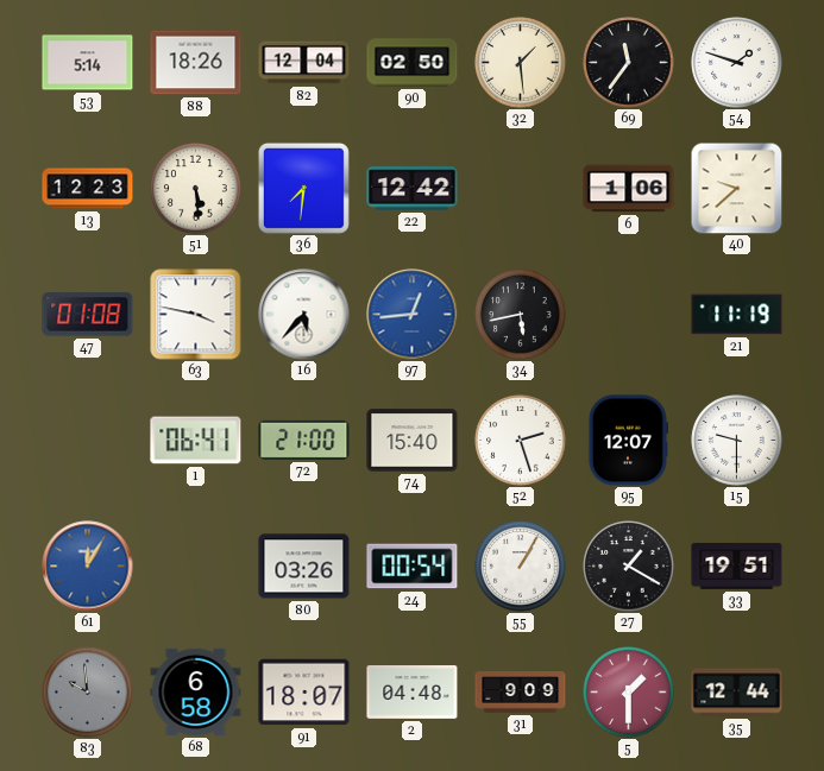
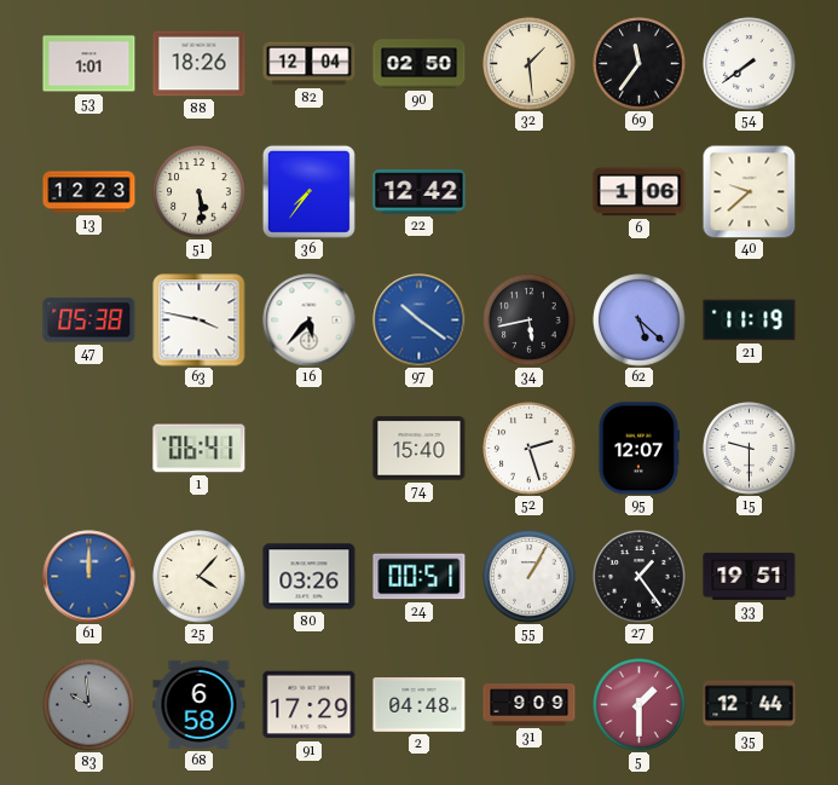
53: 5:14 -> 1:01
54: 1:48 -> 7:39
36: 7:31 -> 7:36
47: 01:08 -> 05:38
97: 12:44 -> 10:21
62: none -> 5:22
72: 21:00 -> none
61: 12:05 -> 12:00
25: none -> 4:07
24: 00:54 -> 00:51
27: 1:20 -> 1:24
91: 18:07 -> 17:29
